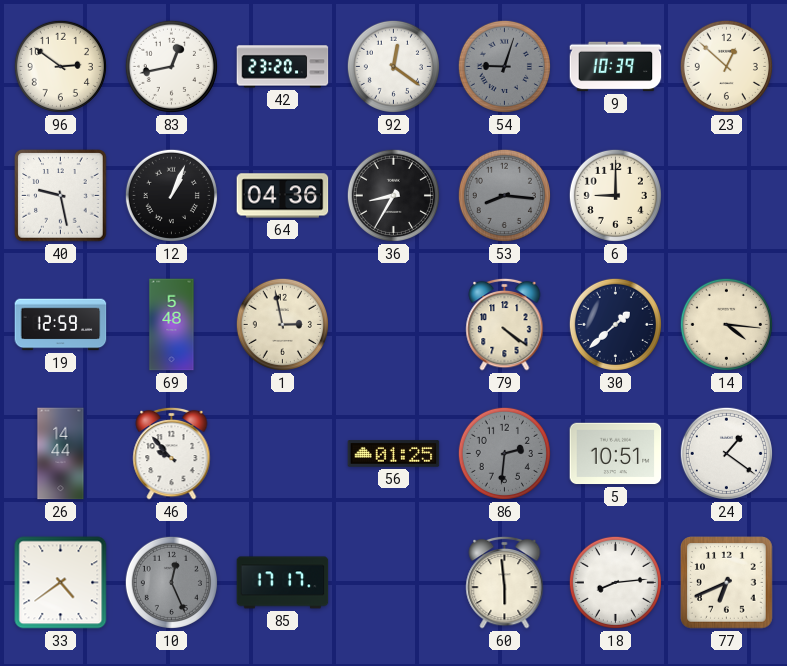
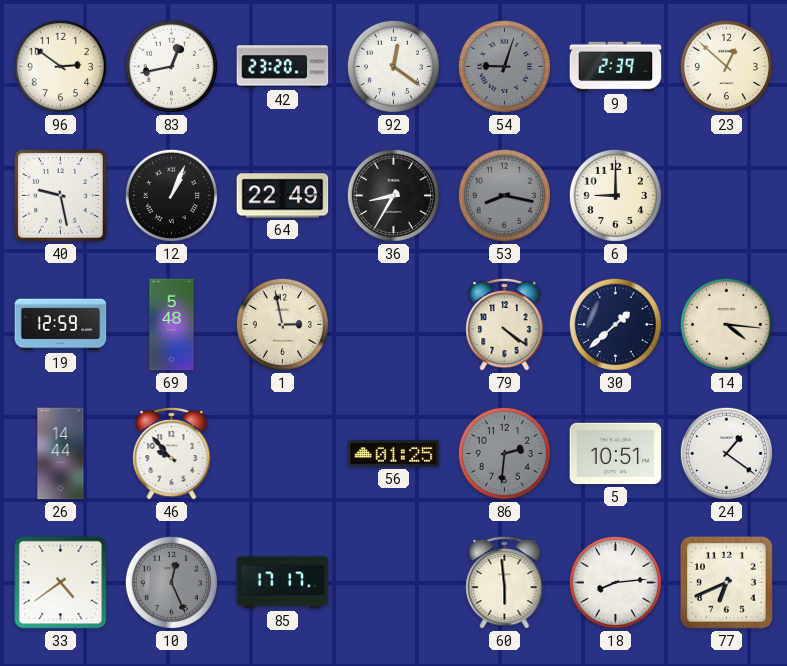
9: 10:39 -> 2:39
64: 04:36 -> 22:49
53: 8:16 -> 8:17
